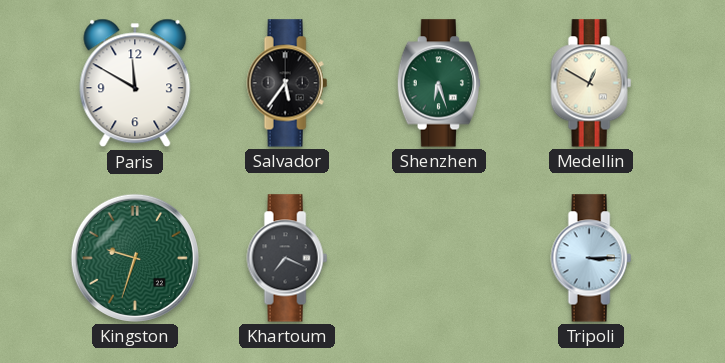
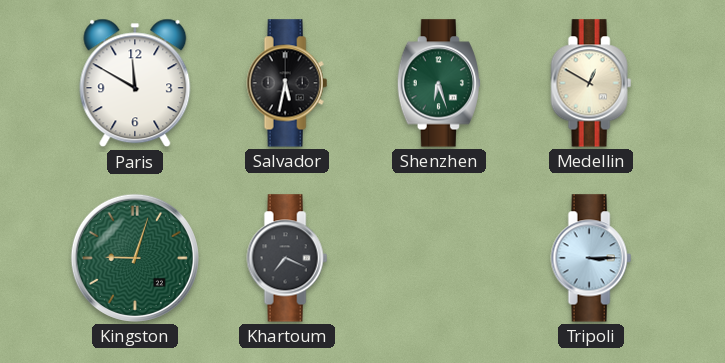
Salvador: 5:36 -> 5:32
Kingston: 9:33 -> 9:03
